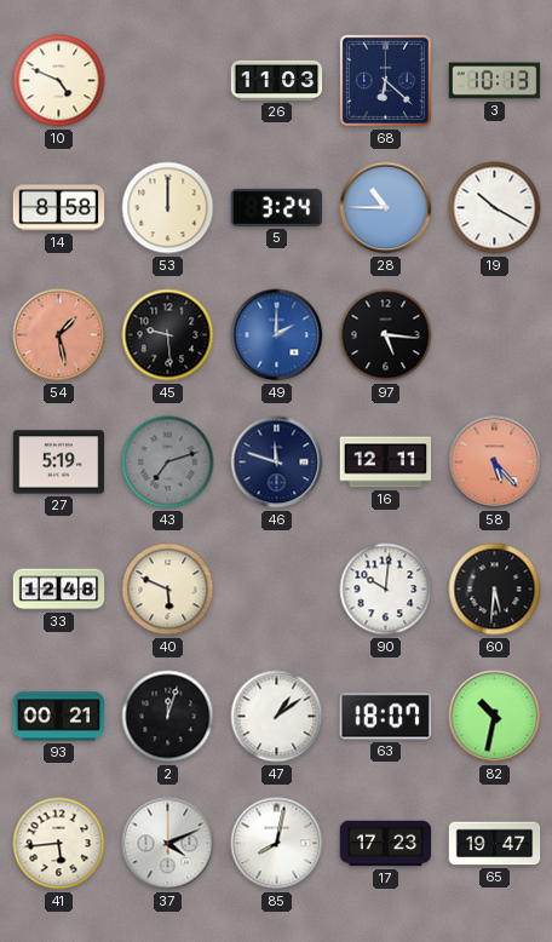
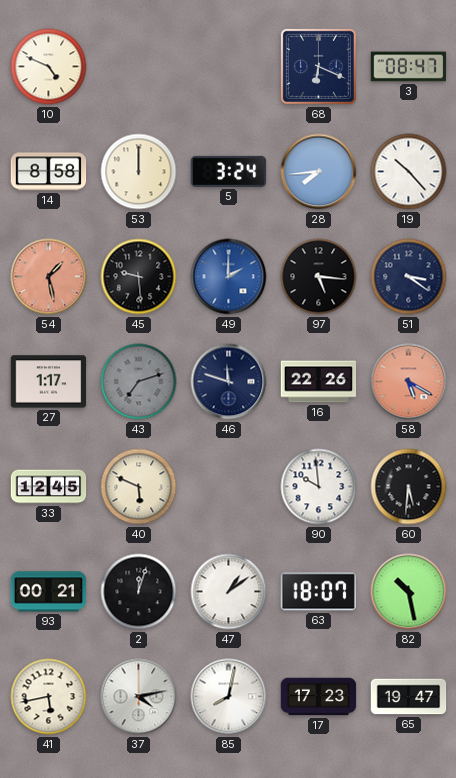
26: 11:03 -> none
68: 6:22 -> 6:19
3: 10:13 -> 08:47
28: 10:45 -> 7:44
19: 10:20 -> 10:23
51: none -> 3:21
27: 5:19 -> 1:17
16: 12:11 -> 22:26
58: 5:23 -> 5:20
33: 12:48 -> 12:45
90: 10:01 -> 9:59
82: 10:32 -> 10:28
41: 5:44 -> 5:43
37: 4:11 -> 4:13
